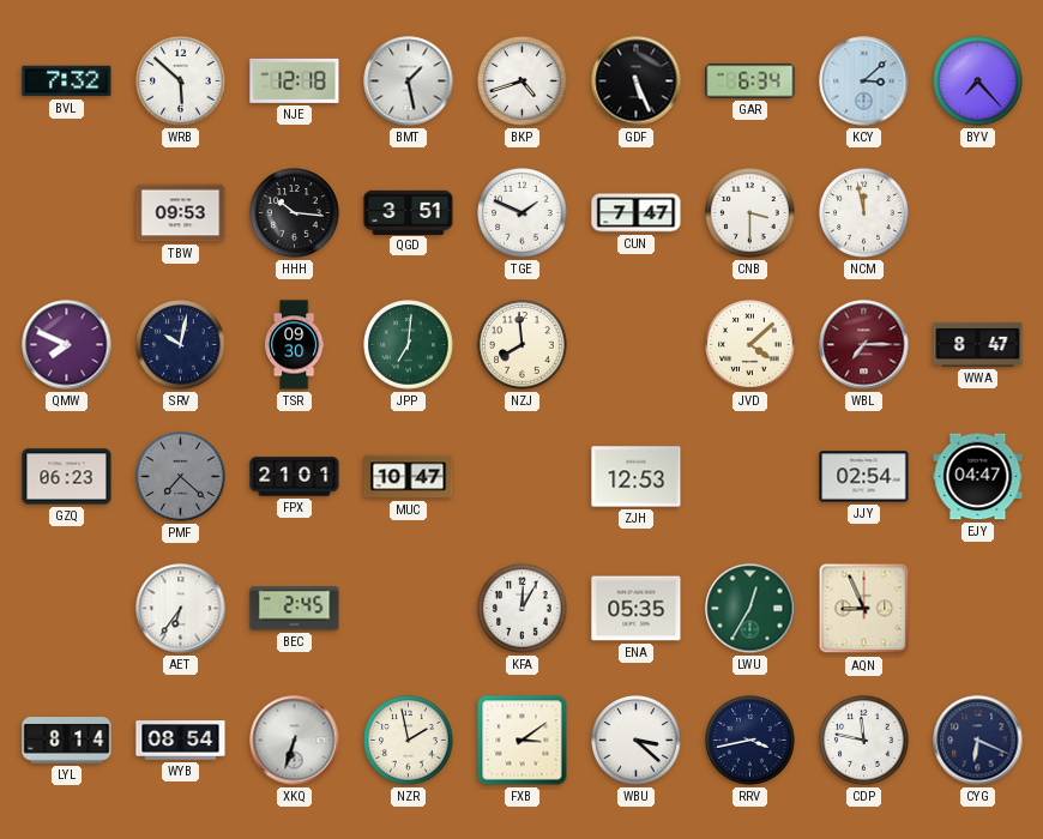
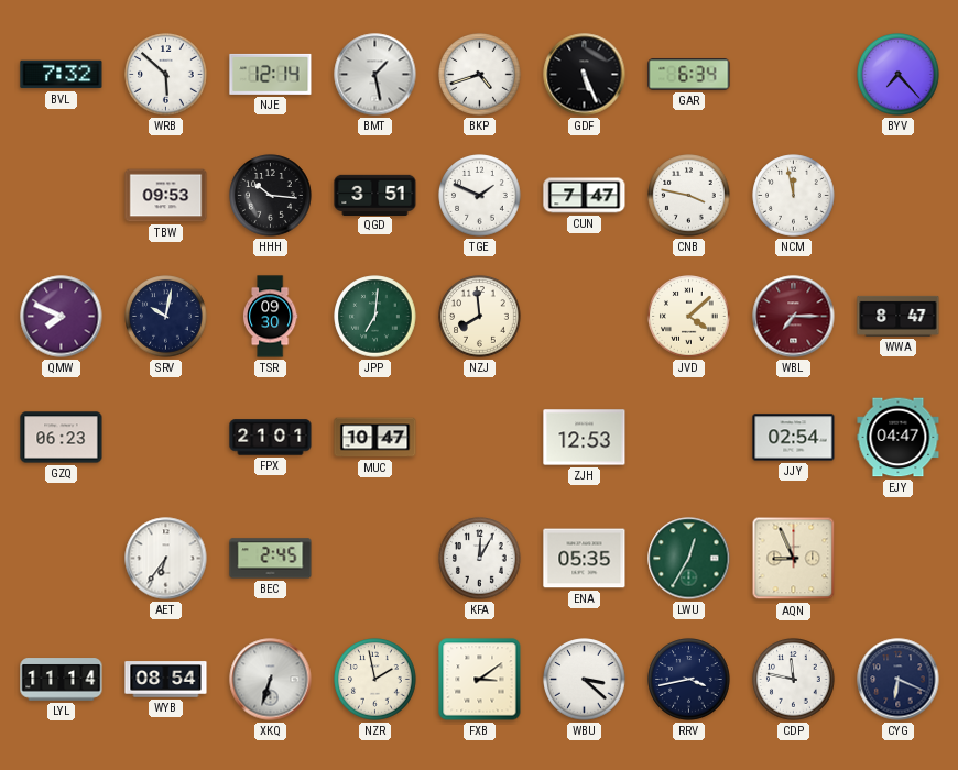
NJE: 12:18 -> 12:14
KCY: 3:08 -> none
CNB: 3:30 -> 3:47
PMF: 7:22 -> none
LYL: 8:14 -> 11:14
